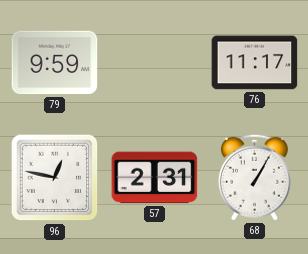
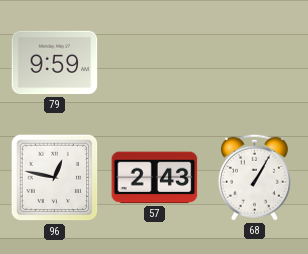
76: 11:17 -> none
57: 2:31 -> 2:43
